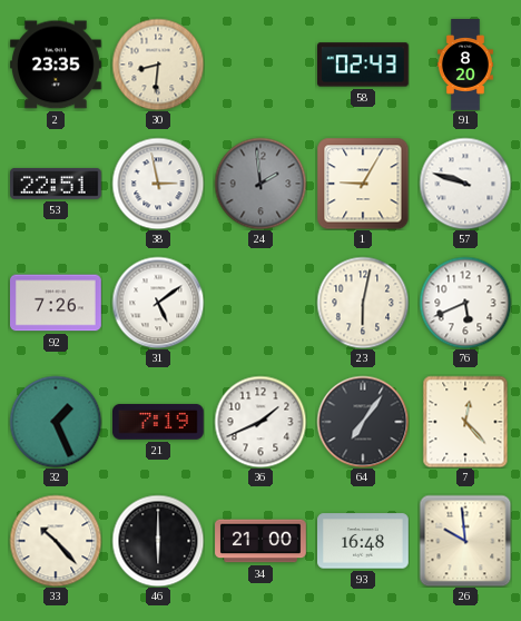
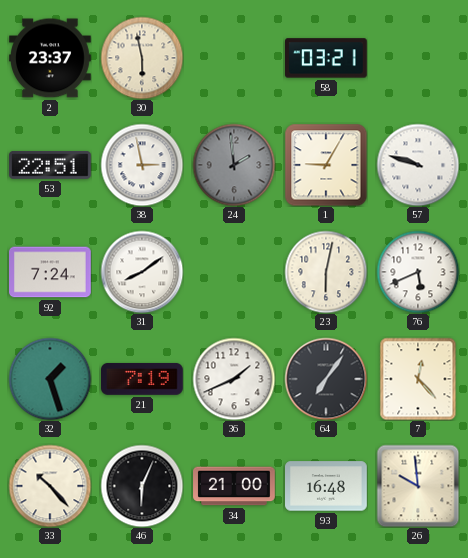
2: 23:35 -> 23:37
30: 8:31 -> 5:58
58: 02:43 -> 03:21
91: 8:20 -> none
92: 7:26 -> 7:24
31: 5:09 -> 8:09
32: 1:26 -> 1:27
46: 6:00 -> 6:04
